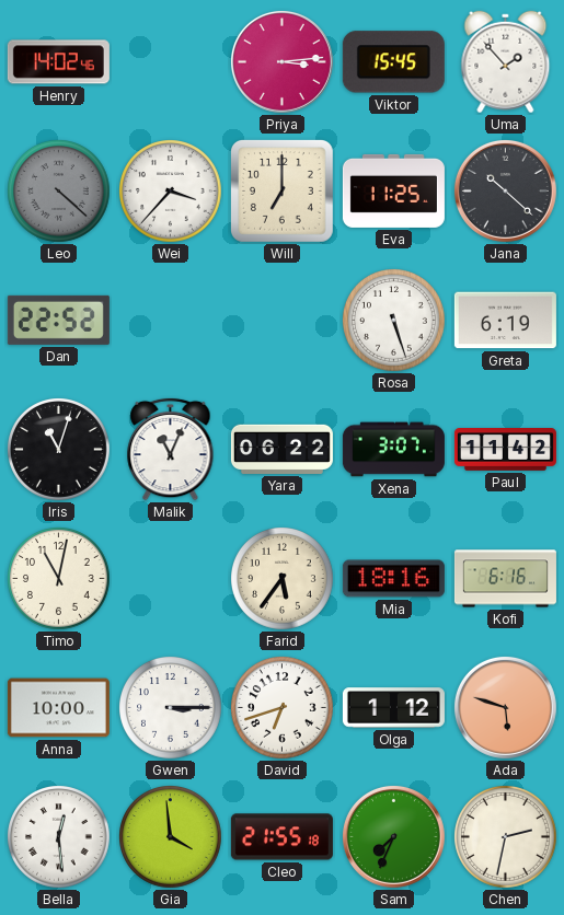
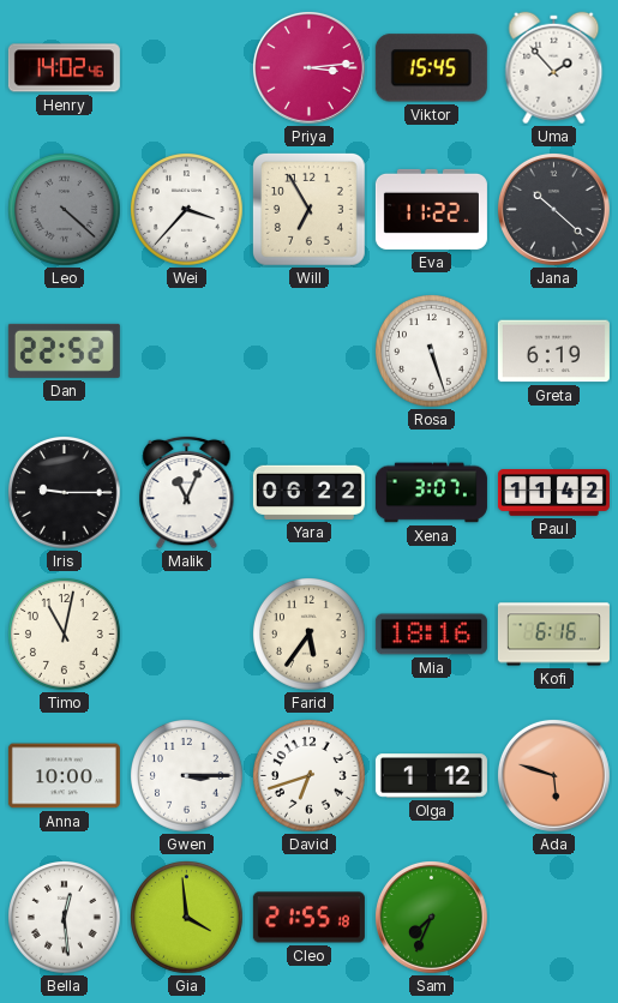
Will: 7:00 -> 6:55
Eva: 11:25 -> 11:22
Iris: 11:03 -> 9:15
Chen: 2:32 -> none
